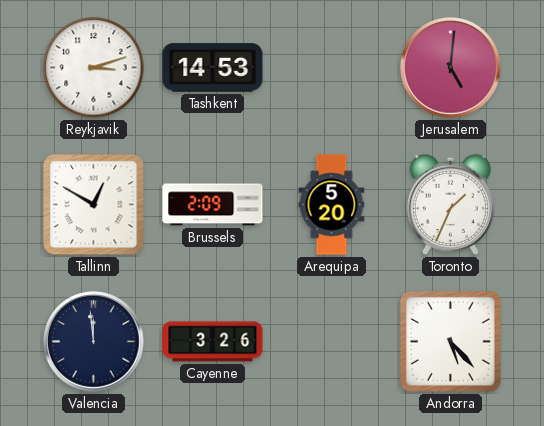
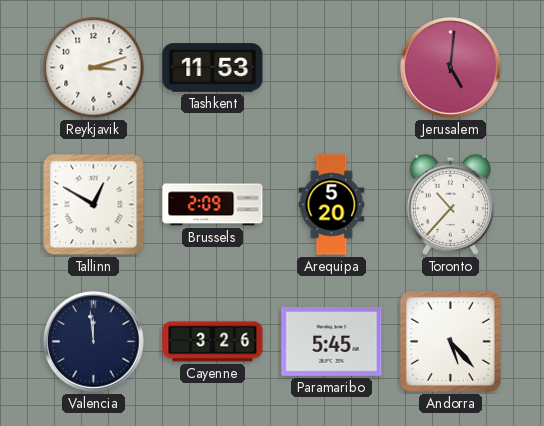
Tashkent: 14:53 -> 11:53
Toronto: 1:34 -> 10:37
Paramaribo: none -> 5:45
